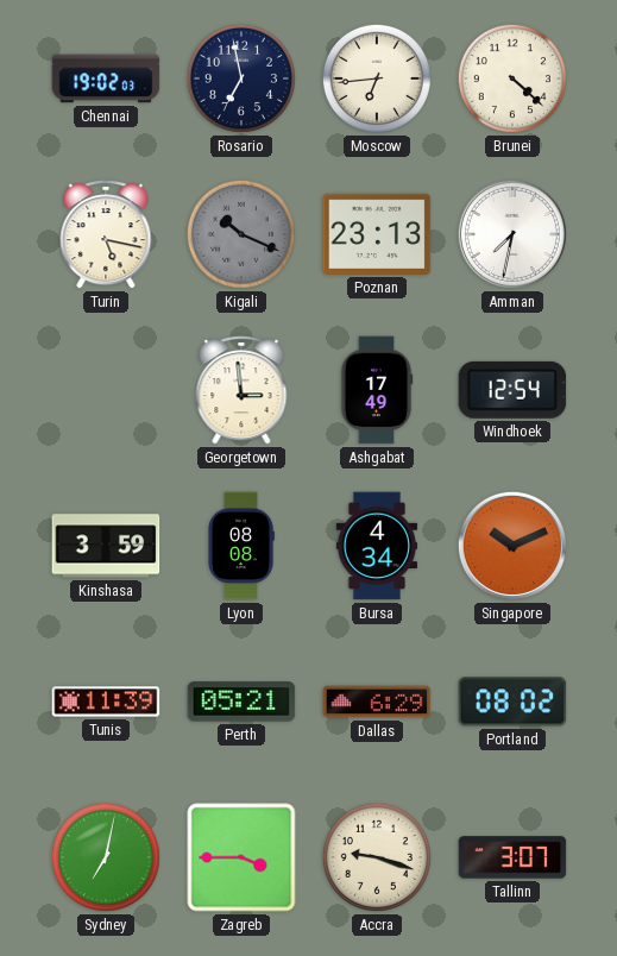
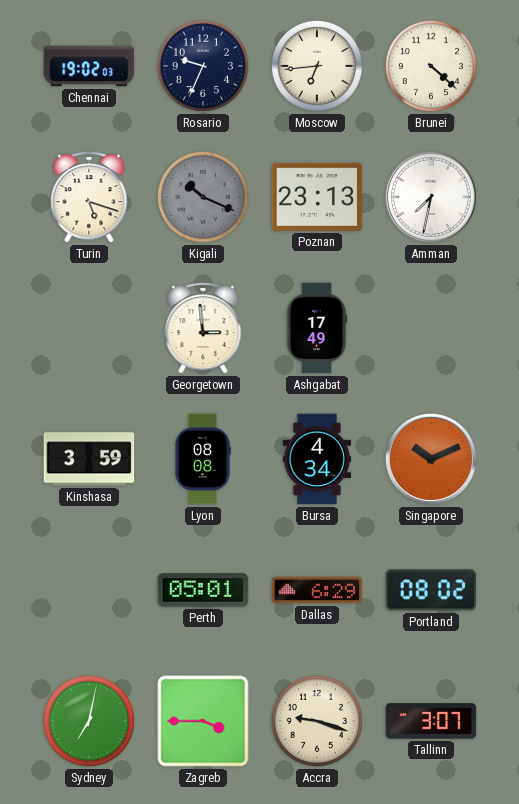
Rosario: 6:58 -> 9:34
Turin: 5:17 -> 5:18
Windhoek: 12:54 -> none
Tunis: 11:39 -> none
Perth: 05:21 -> 05:01
